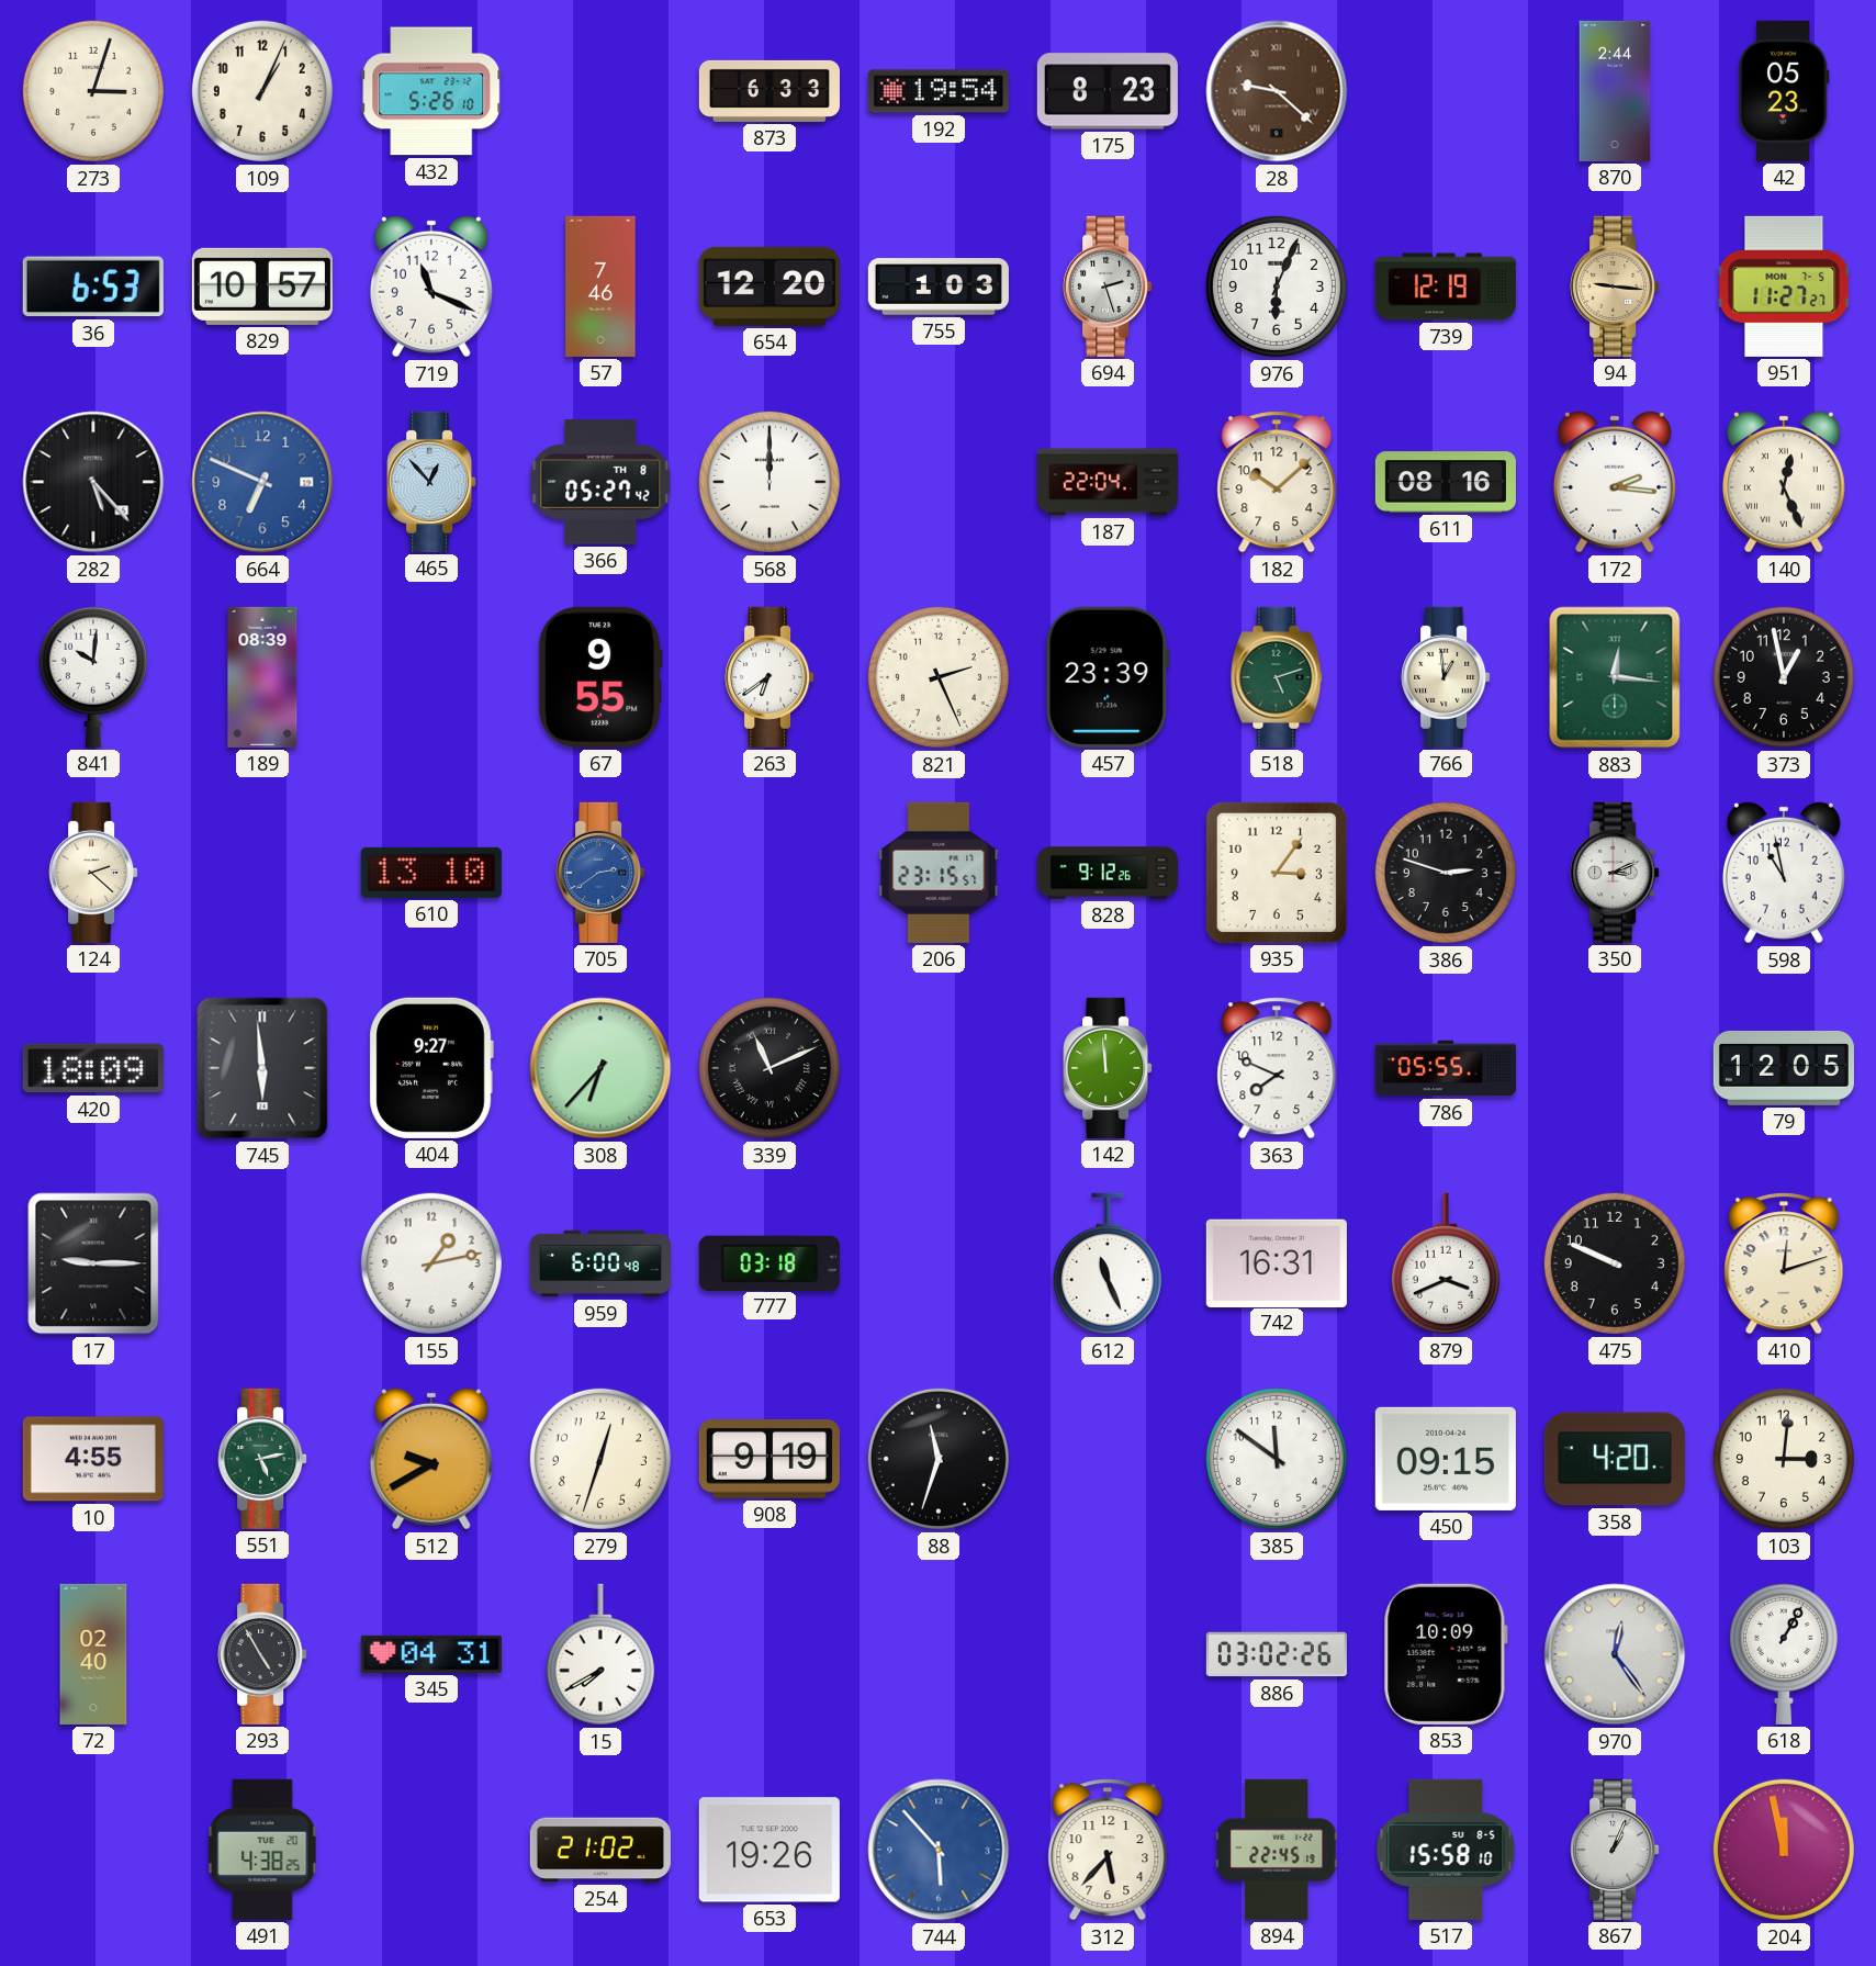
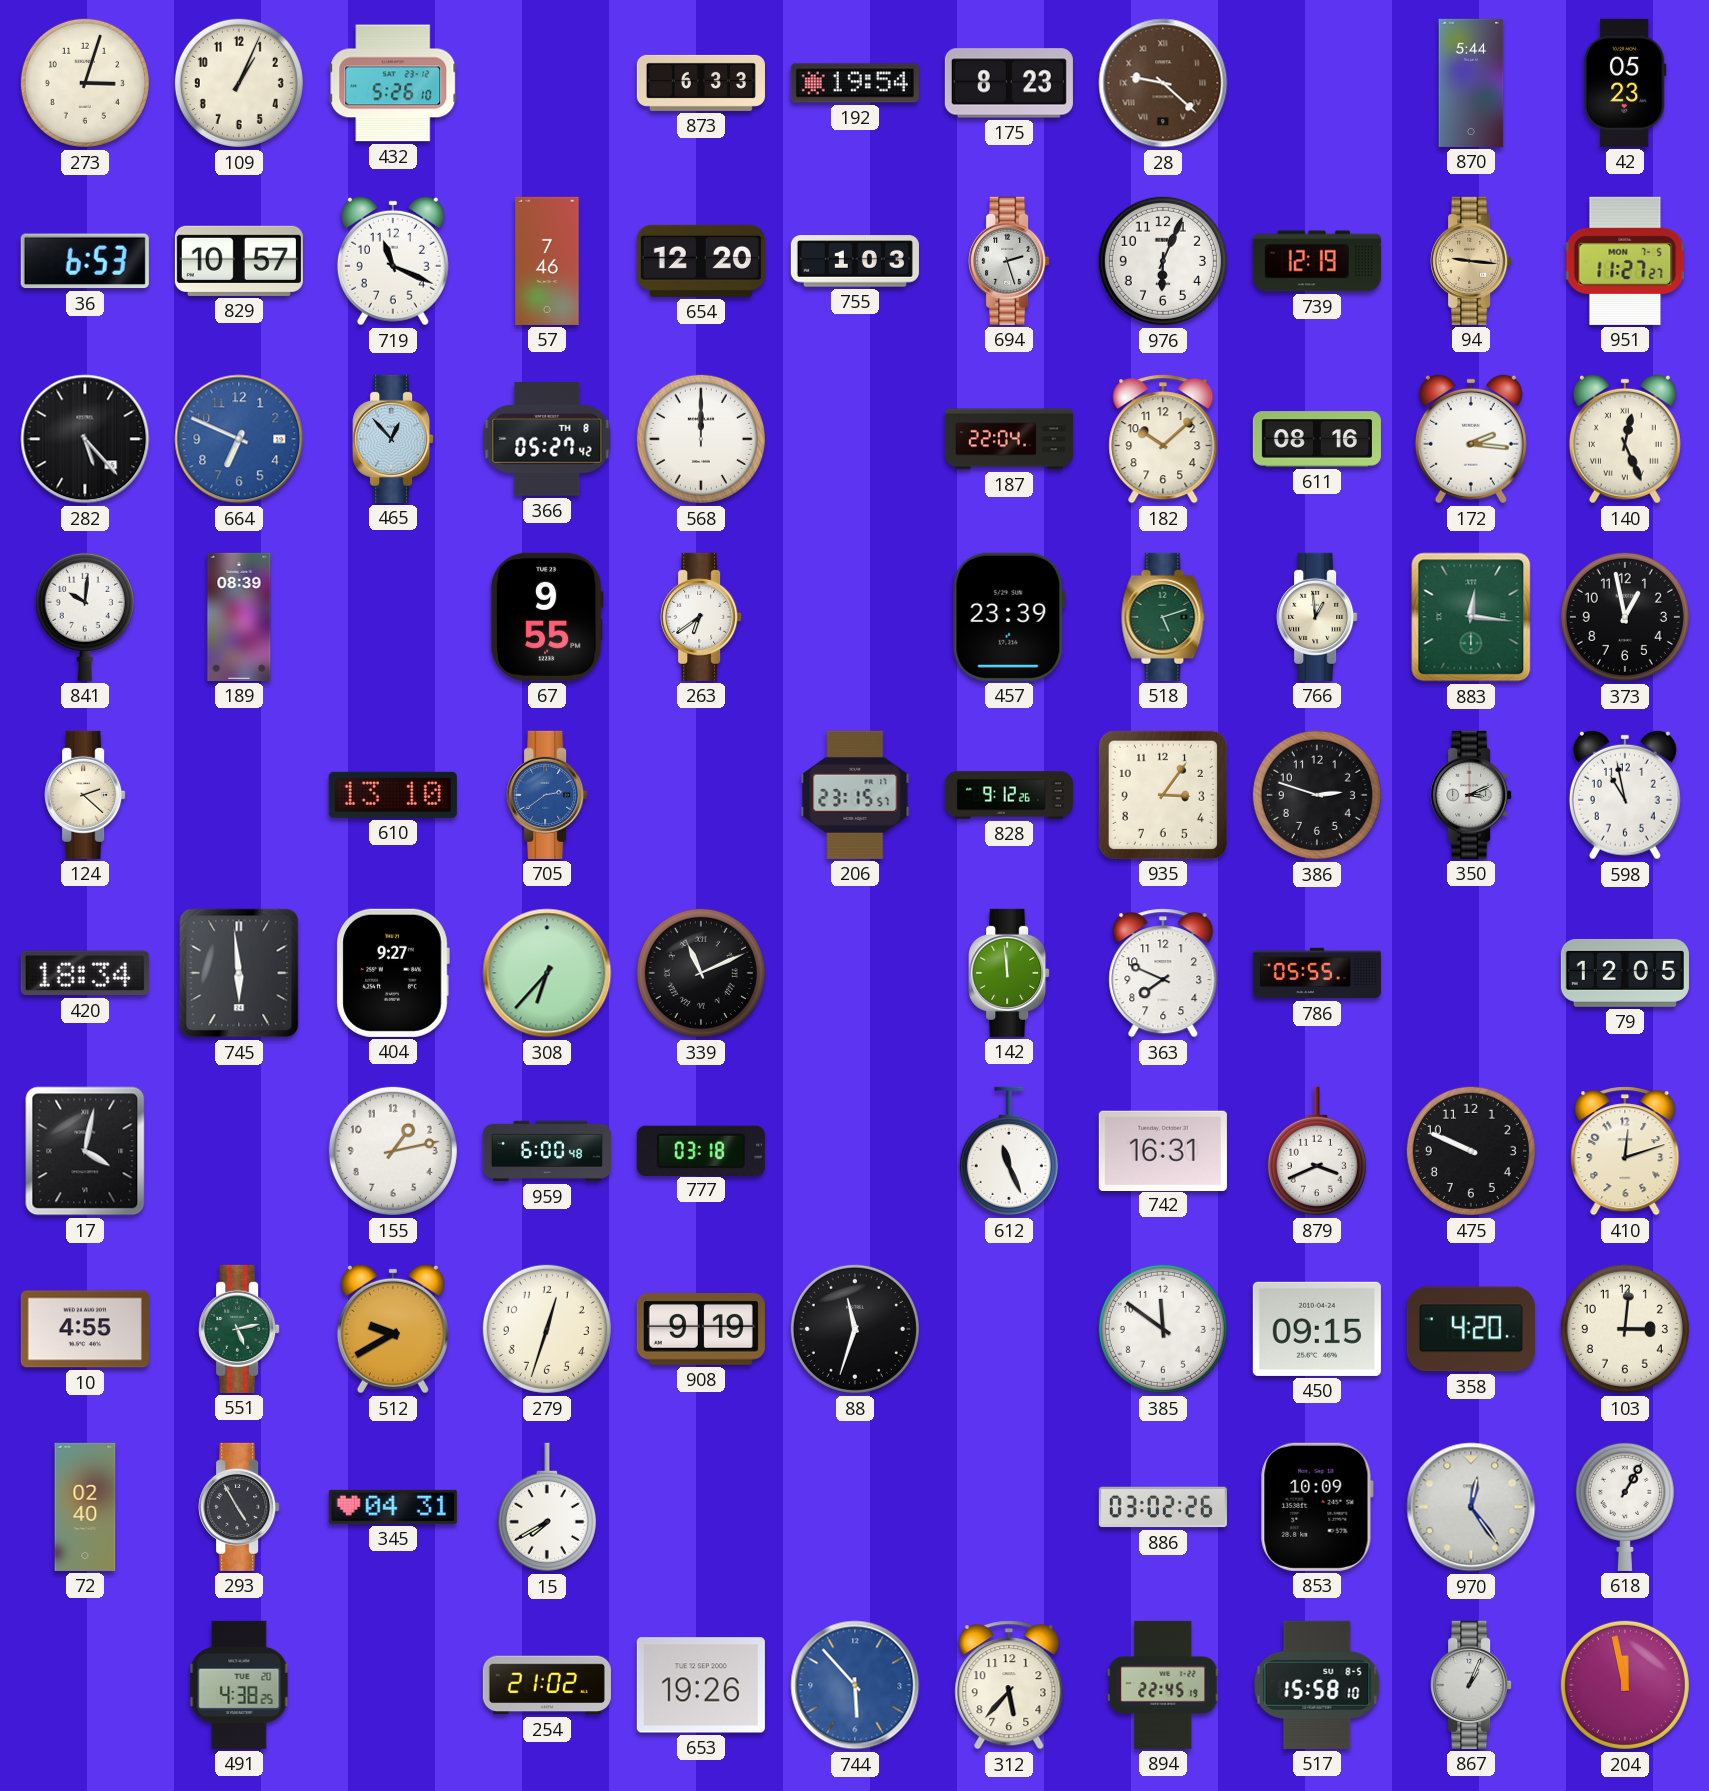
870: 2:44 -> 5:44
821: 2:26 -> none
420: 18:09 -> 18:34
17: 9:15 -> 4:02
